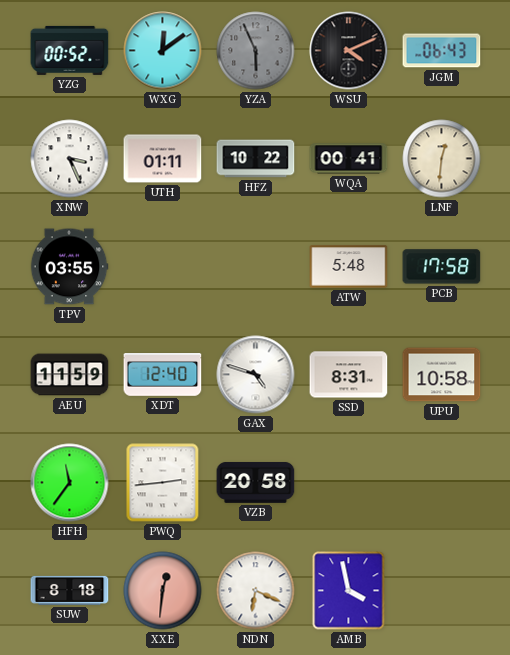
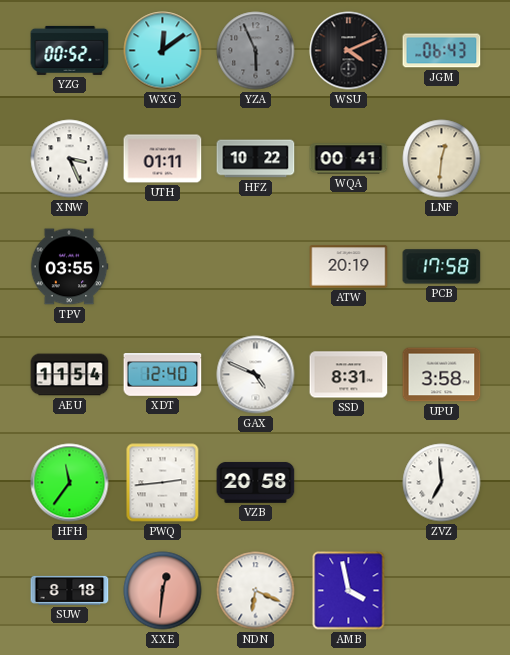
ATW: 5:48 -> 20:19
AEU: 11:59 -> 11:54
GAX: 4:48 -> 4:49
UPU: 10:58 -> 3:58
ZVZ: none -> 6:59
